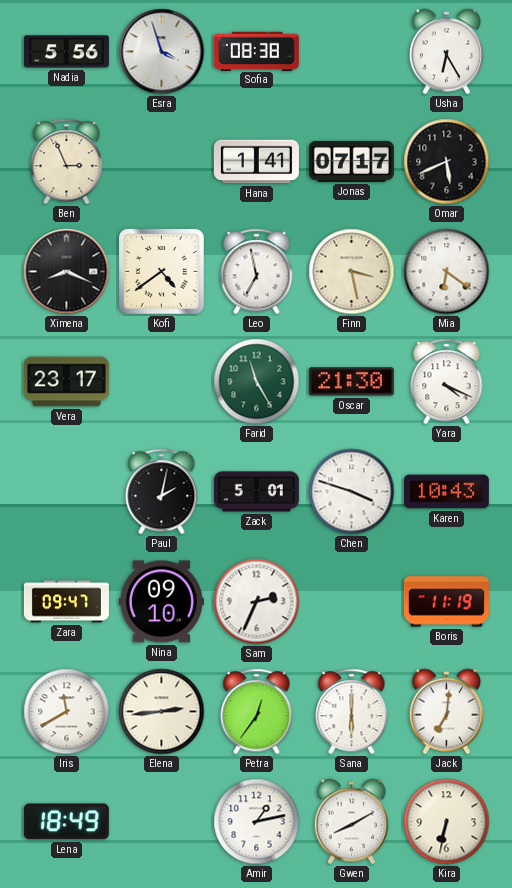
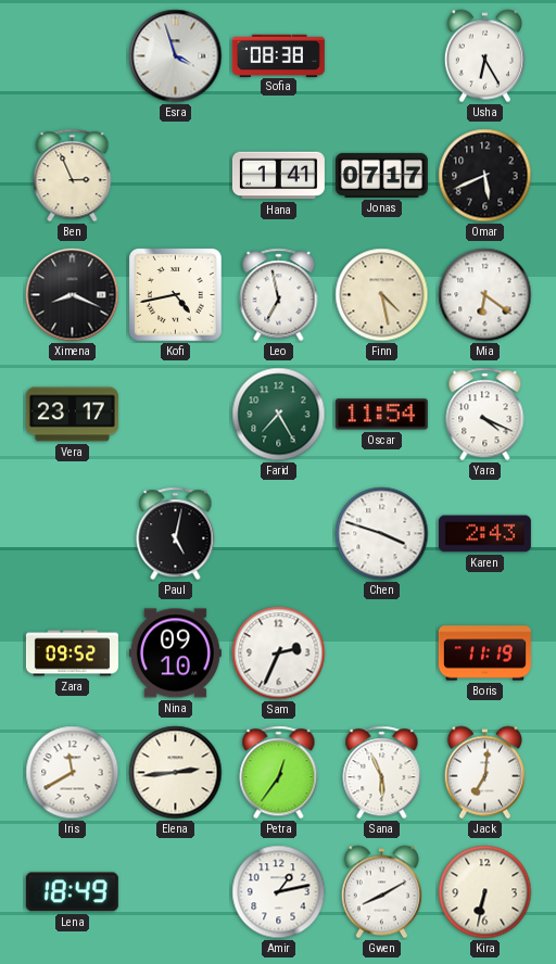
Nadia: 5:56 -> none
Kofi: 4:39 -> 4:43
Finn: 3:28 -> 4:28
Farid: 11:25 -> 7:25
Oscar: 21:30 -> 11:54
Paul: 2:02 -> 5:02
Zack: 5:01 -> none
Karen: 10:43 -> 2:43
Zara: 09:47 -> 09:52
Sana: 6:00 -> 5:56
